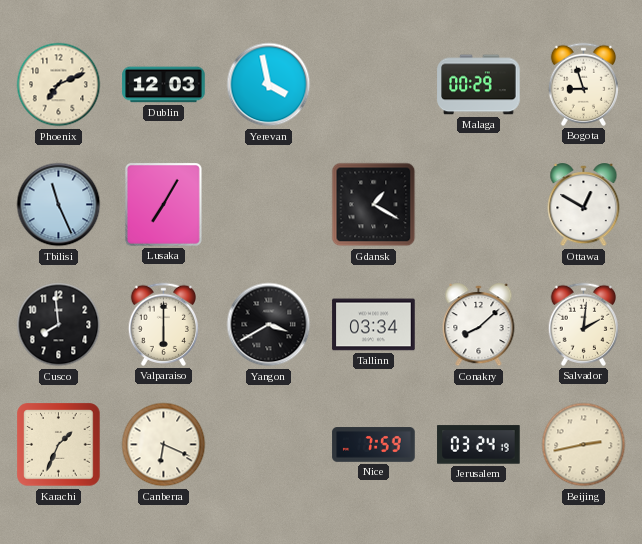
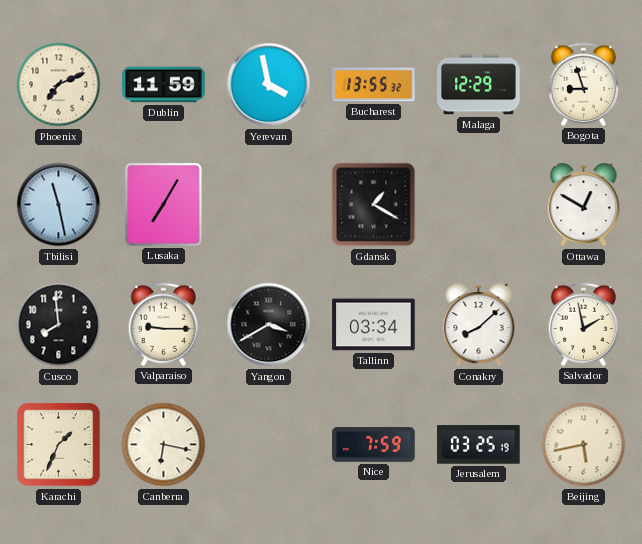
Dublin: 12:03 -> 11:59
Bucharest: none -> 13:55
Malaga: 00:29 -> 12:29
Tbilisi: 11:26 -> 11:28
Valparaiso: 6:00 -> 9:15
Salvador: 2:01 -> 1:58
Canberra: 6:19 -> 6:17
Jerusalem: 03:24 -> 03:25
Beijing: 2:43 -> 5:43
